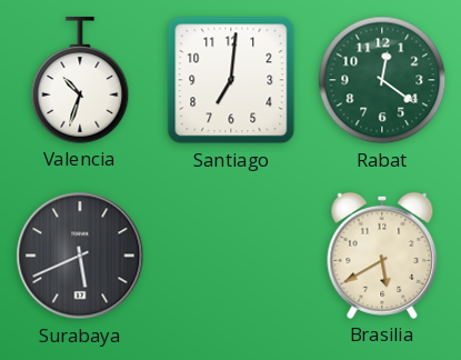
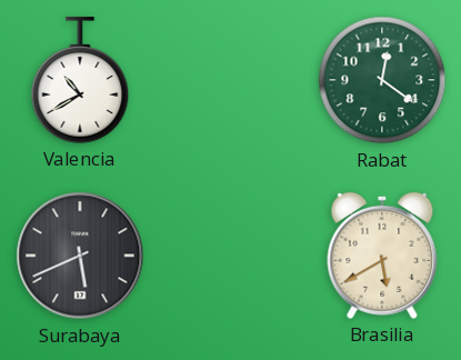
Valencia: 10:33 -> 10:40
Santiago: 7:01 -> none
